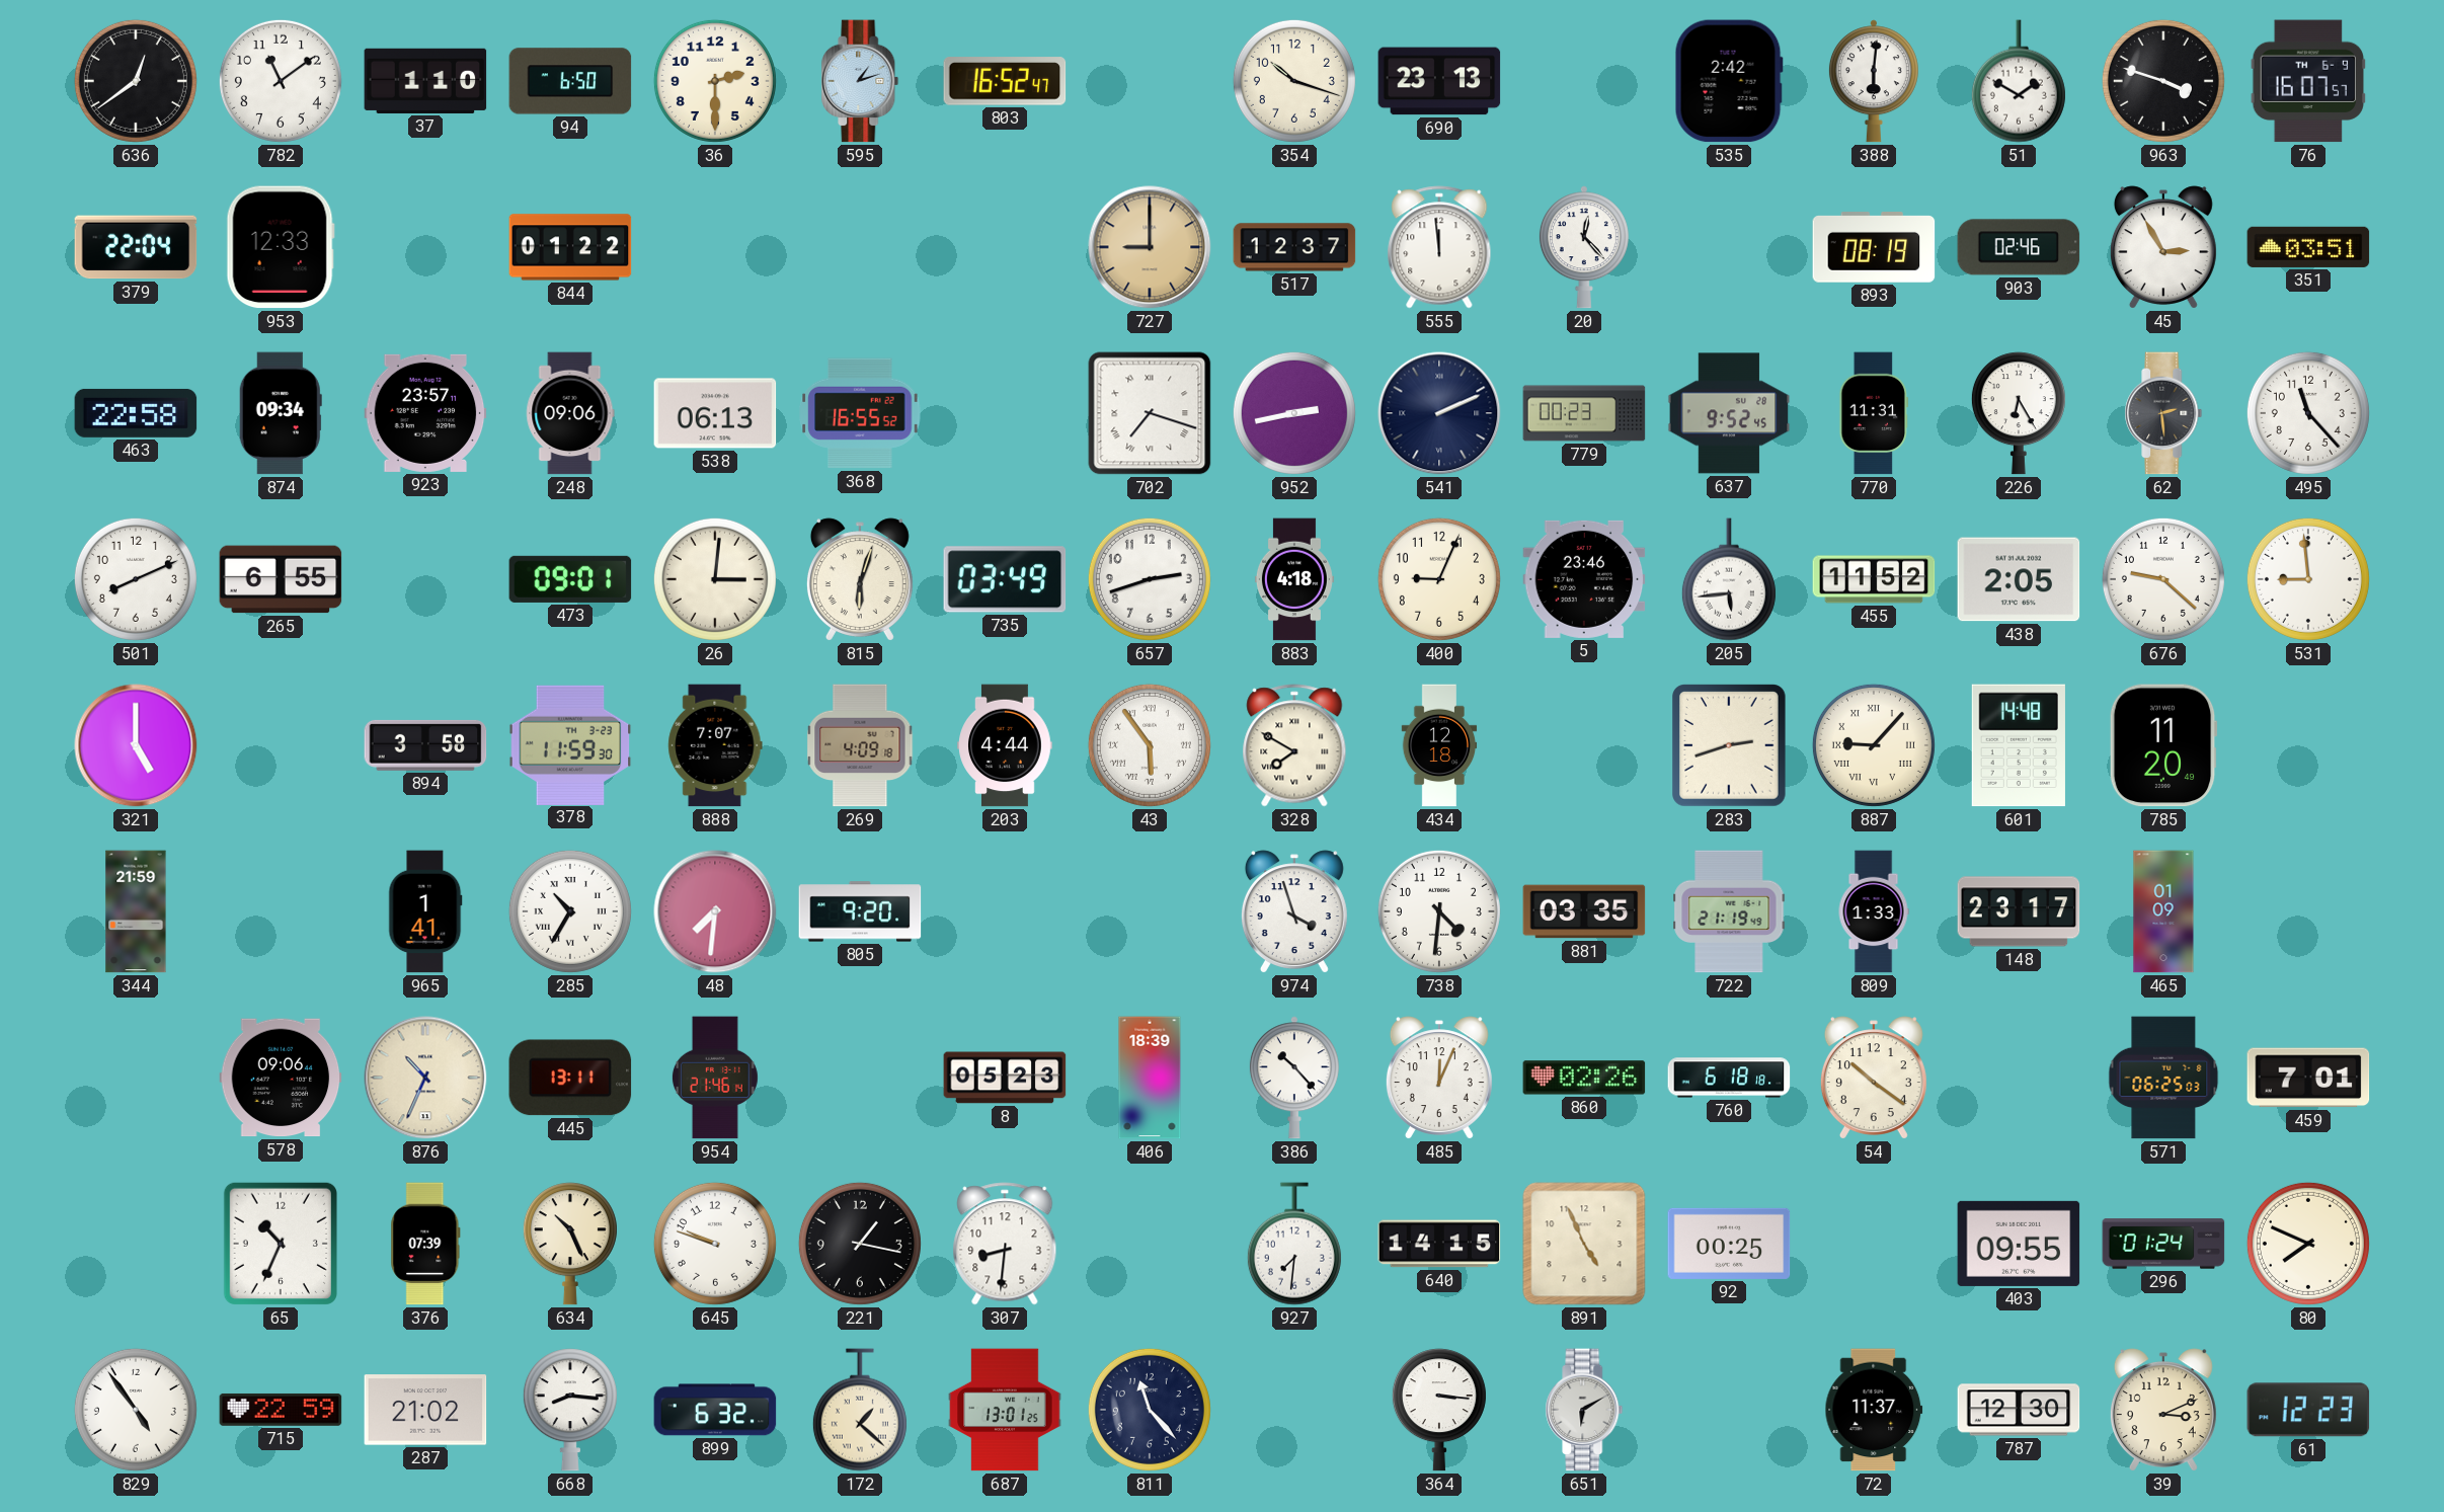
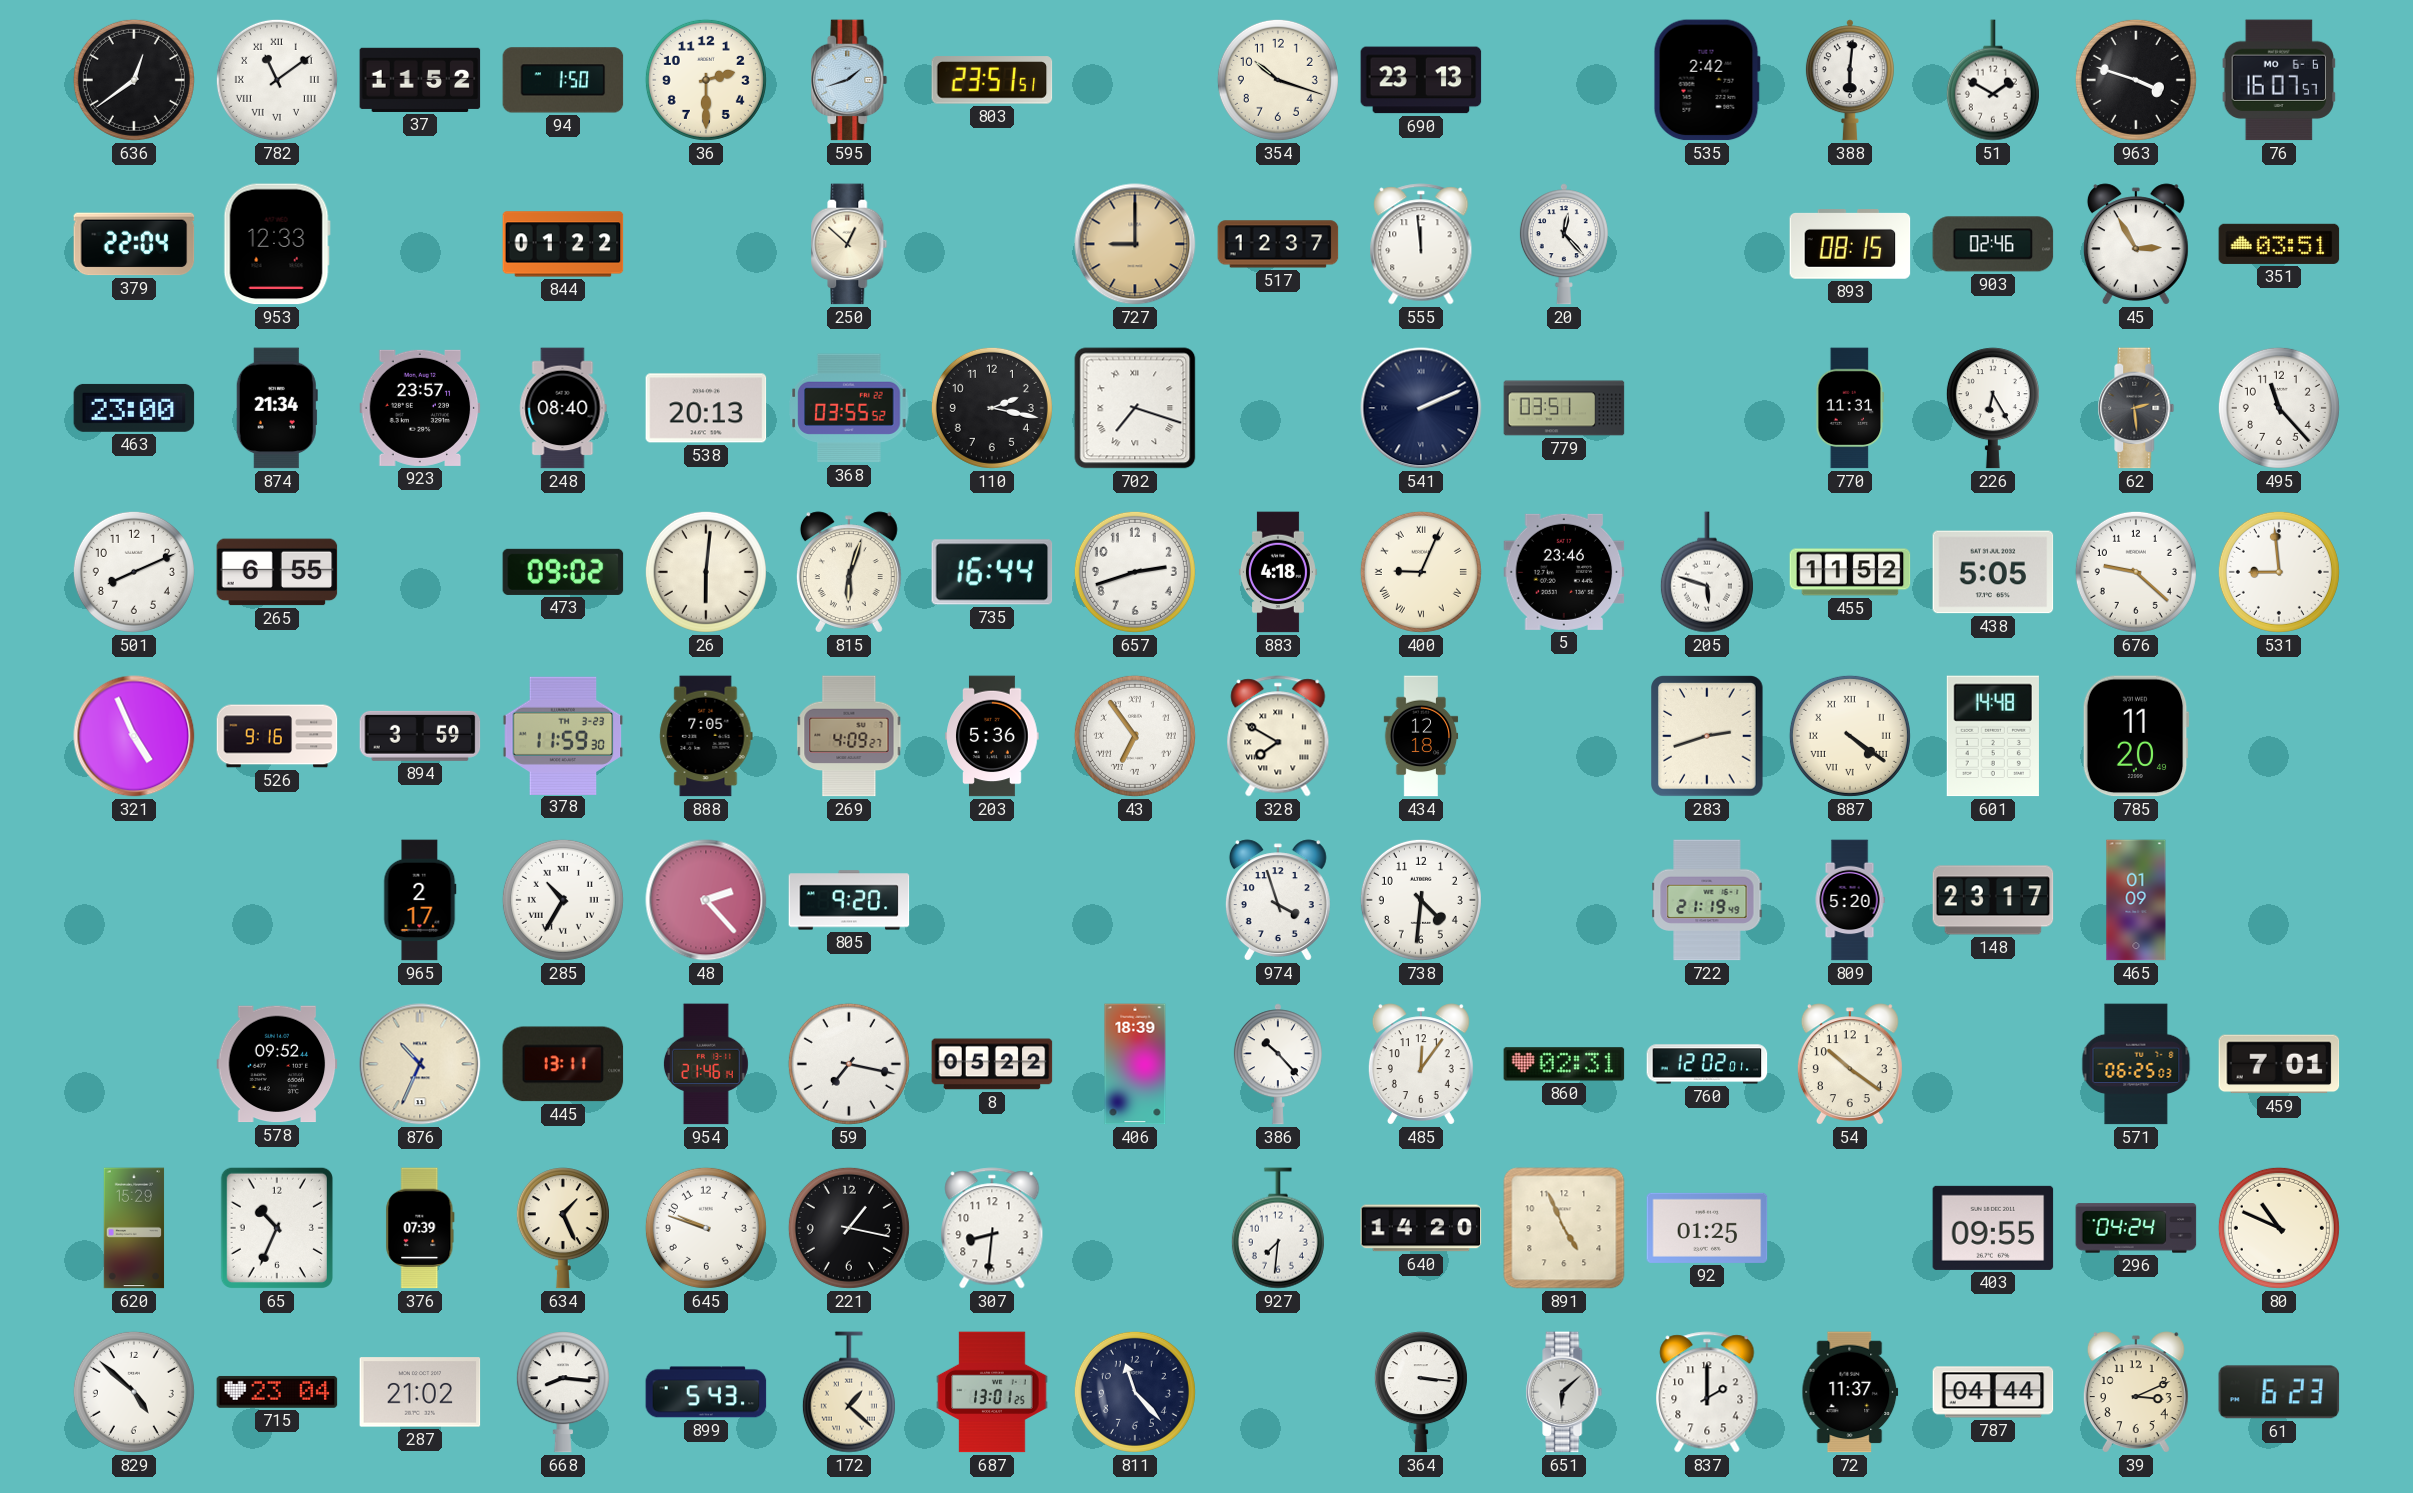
782 numerals: Arabic -> Roman
37: 1:10 -> 11:52
94: 6:50 -> 1:50
595: 1:12 -> 1:42
803: 16:52 -> 23:51
76 date: TH 6-9 -> MO 6-6
250: none -> 12:52
893: 08:19 -> 08:15
463: 22:58 -> 23:00
874: 09:34 -> 21:34
248: 09:06 -> 08:40
538: 06:13 -> 20:13
368: 16:55 -> 03:55
110: none -> 2:17
952: 2:43 -> none
779: 00:23 -> 03:51
637: 9:52 -> none
473: 09:01 -> 09:02
26: 3:01 -> 6:01
735: 03:49 -> 16:44
400 numerals: Arabic -> Roman
205: 5:44 -> 5:48
438: 2:05 -> 5:05
321: 5:00 -> 4:56
526: none -> 9:16
894: 3:58 -> 3:59
888: 7:07 -> 7:05
269: 4:09:18 -> 4:09:27
203: 4:44 -> 5:36
43: 5:54 -> 6:54
887: 9:07 -> 4:21
344: 21:59 -> none
965: 1:41 -> 2:17
48: 7:31 -> 2:23
881: 03:35 -> none
809: 1:33 -> 5:20
578: 09:06 -> 09:52
59: none -> 7:17
8: 05:23 -> 05:22
485: 12:04 -> 12:06
860: 02:26 -> 02:31
760: 6:18 -> 12:02
620: none -> 15:29
634: 10:26 -> 1:26
640: 14:15 -> 14:20
92: 00:25 -> 01:25
296: 01:24 -> 04:24
80: 7:49 -> 10:49
829: 4:54 -> 4:52
715: 22:59 -> 23:04
899: 6:32 -> 5:43
651: 6:10 -> 6:08
837: none -> 2:00
787: 12:30 -> 04:44
61: 12:23 -> 6:23
